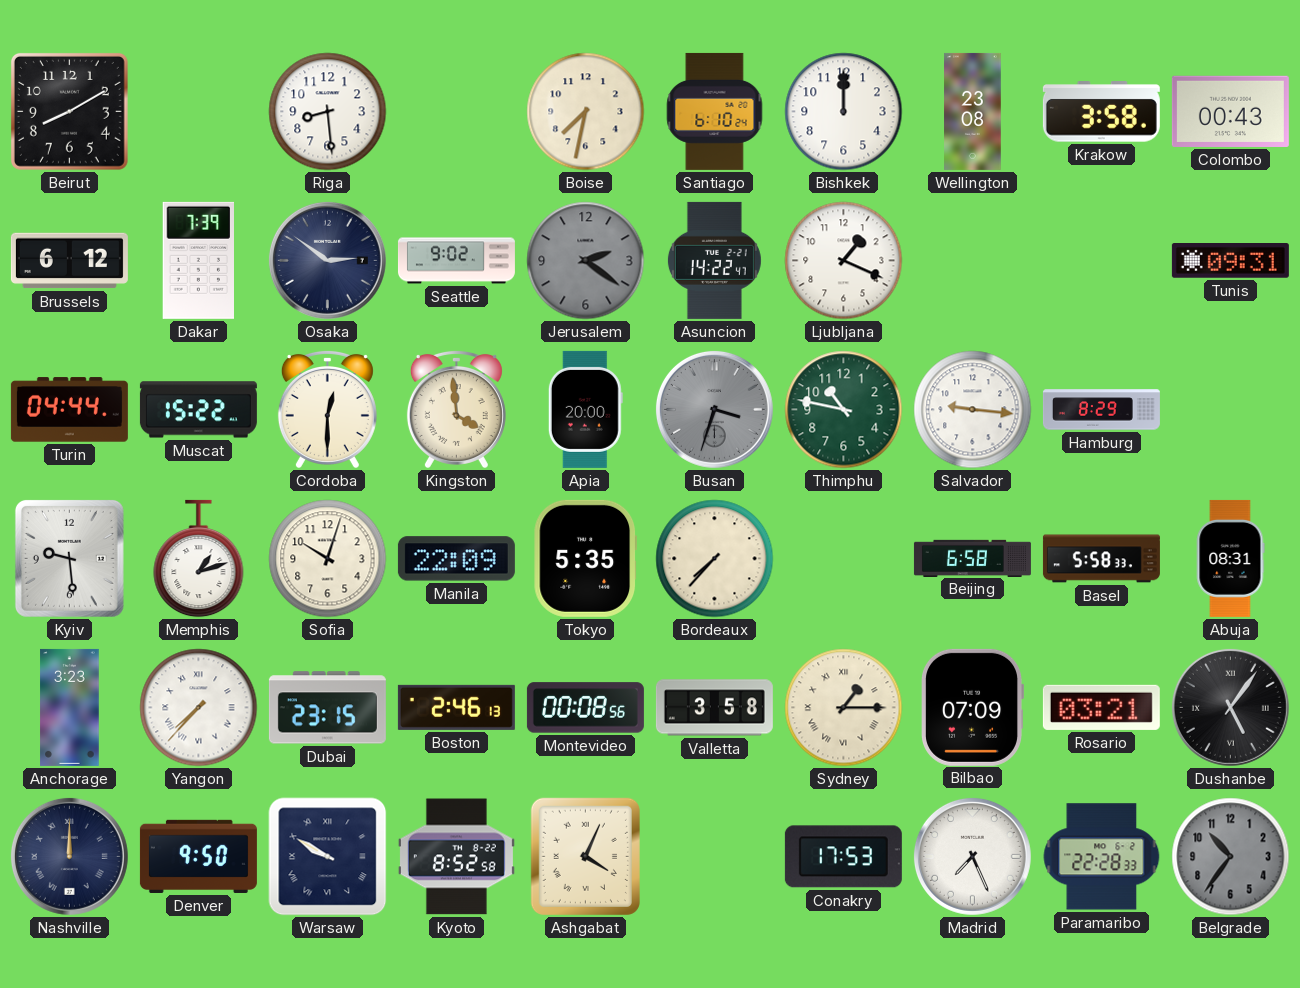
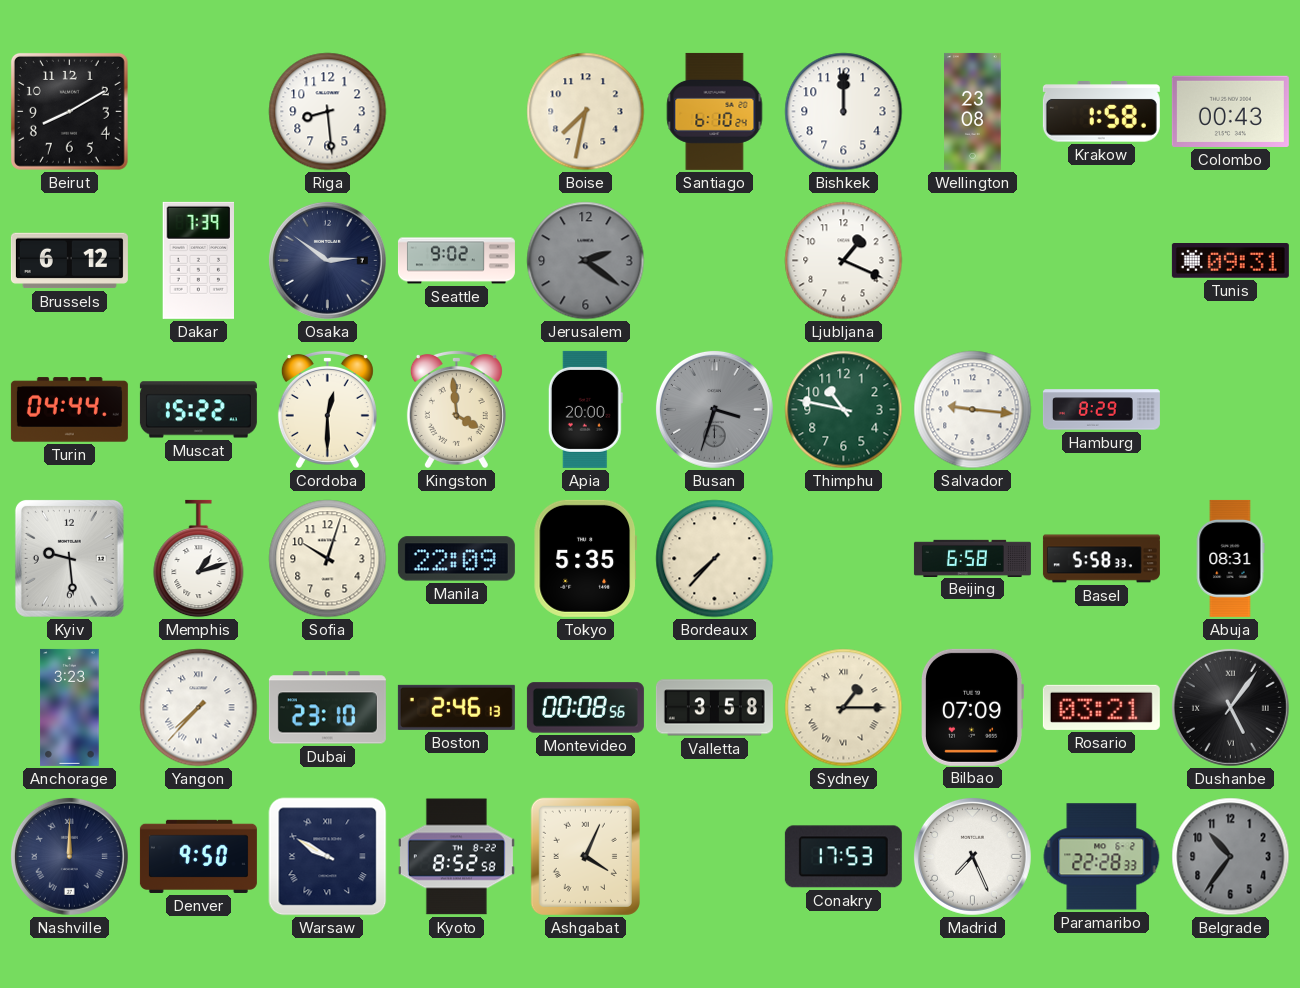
Krakow: 3:58 -> 1:58
Asuncion: 14:22 -> none
Dubai: 23:15 -> 23:10
